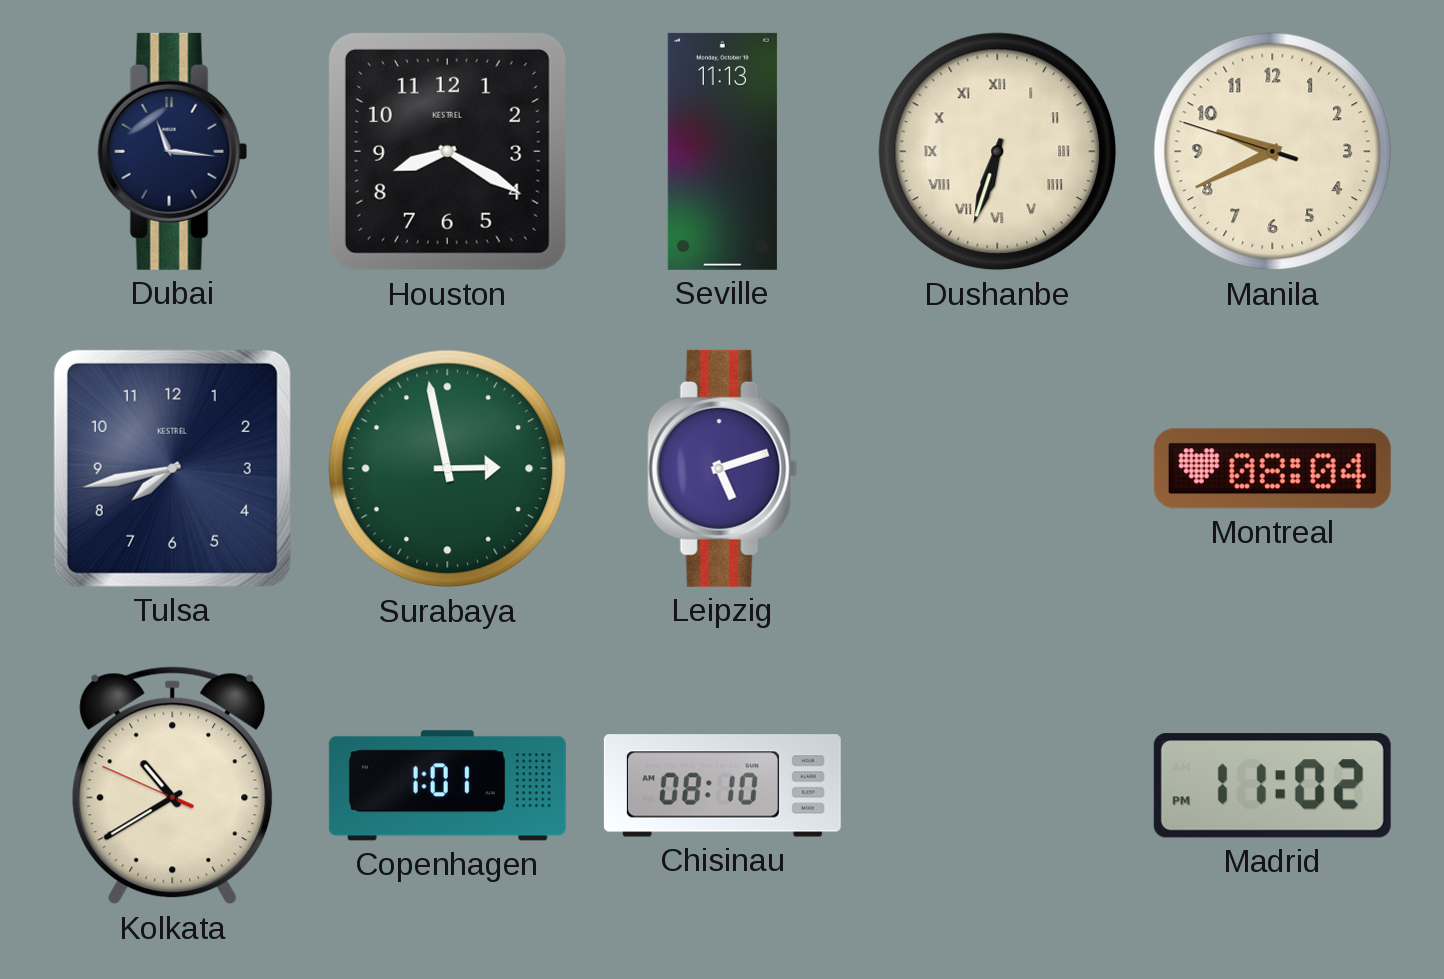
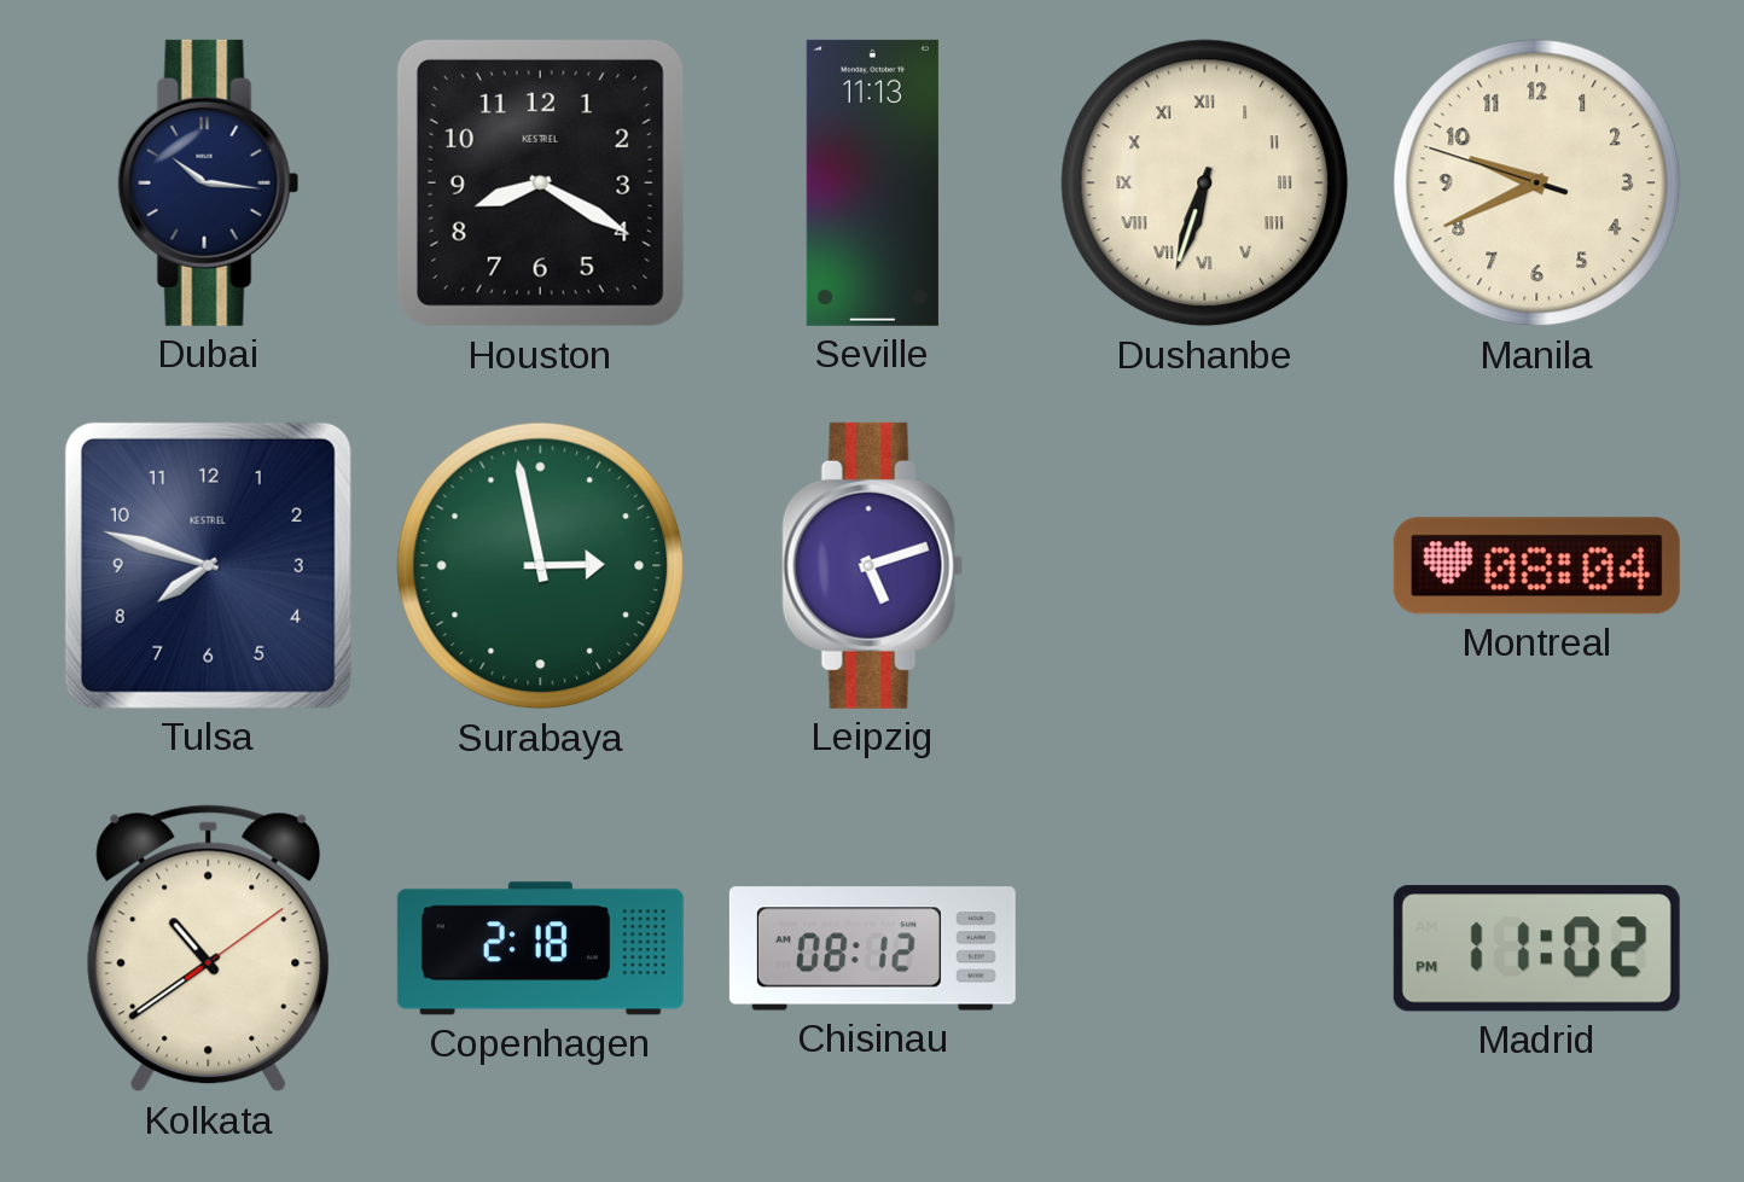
Dubai: 11:16 -> 10:16
Tulsa: 7:43 -> 7:48
Kolkata: 10:39:49 -> 10:39:09
Copenhagen: 1:01 -> 2:18
Chisinau: 08:10 -> 08:12
